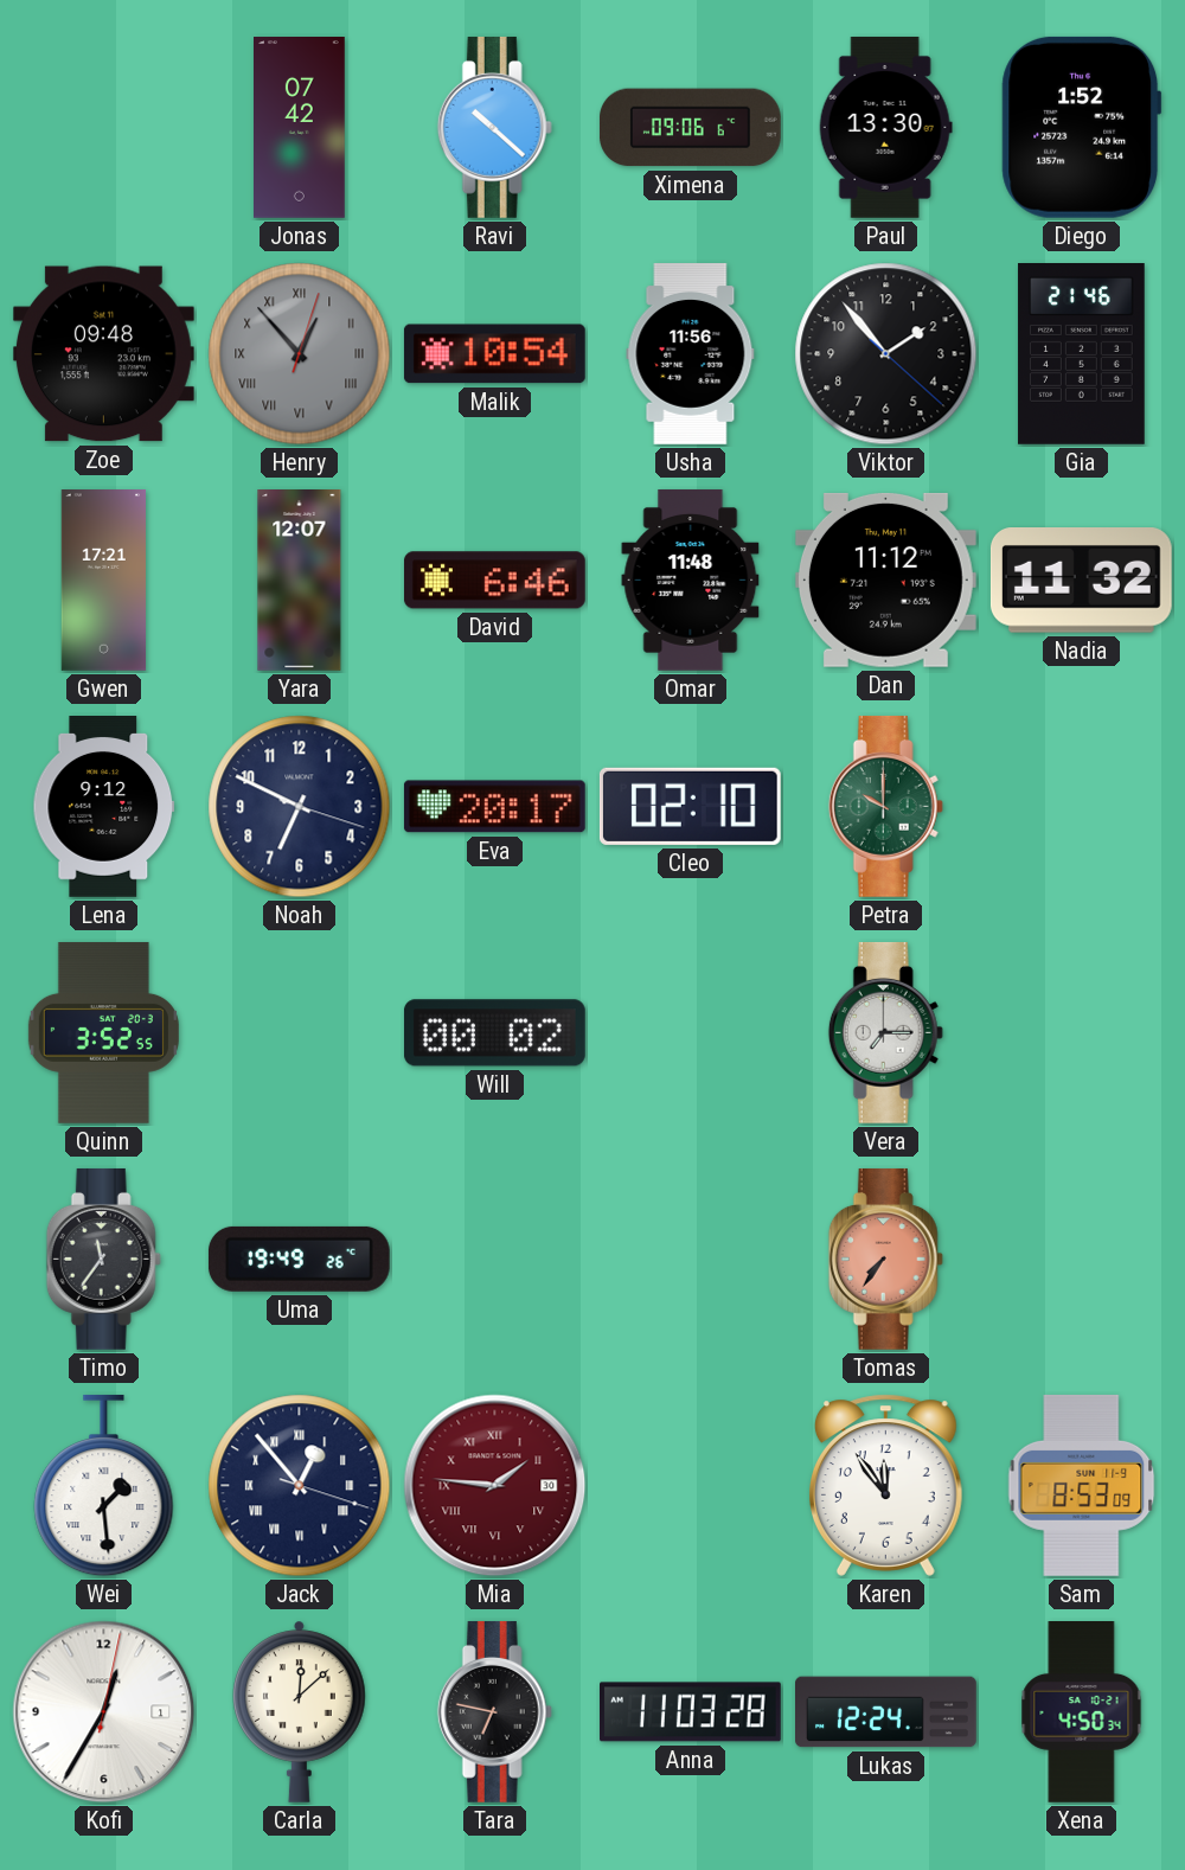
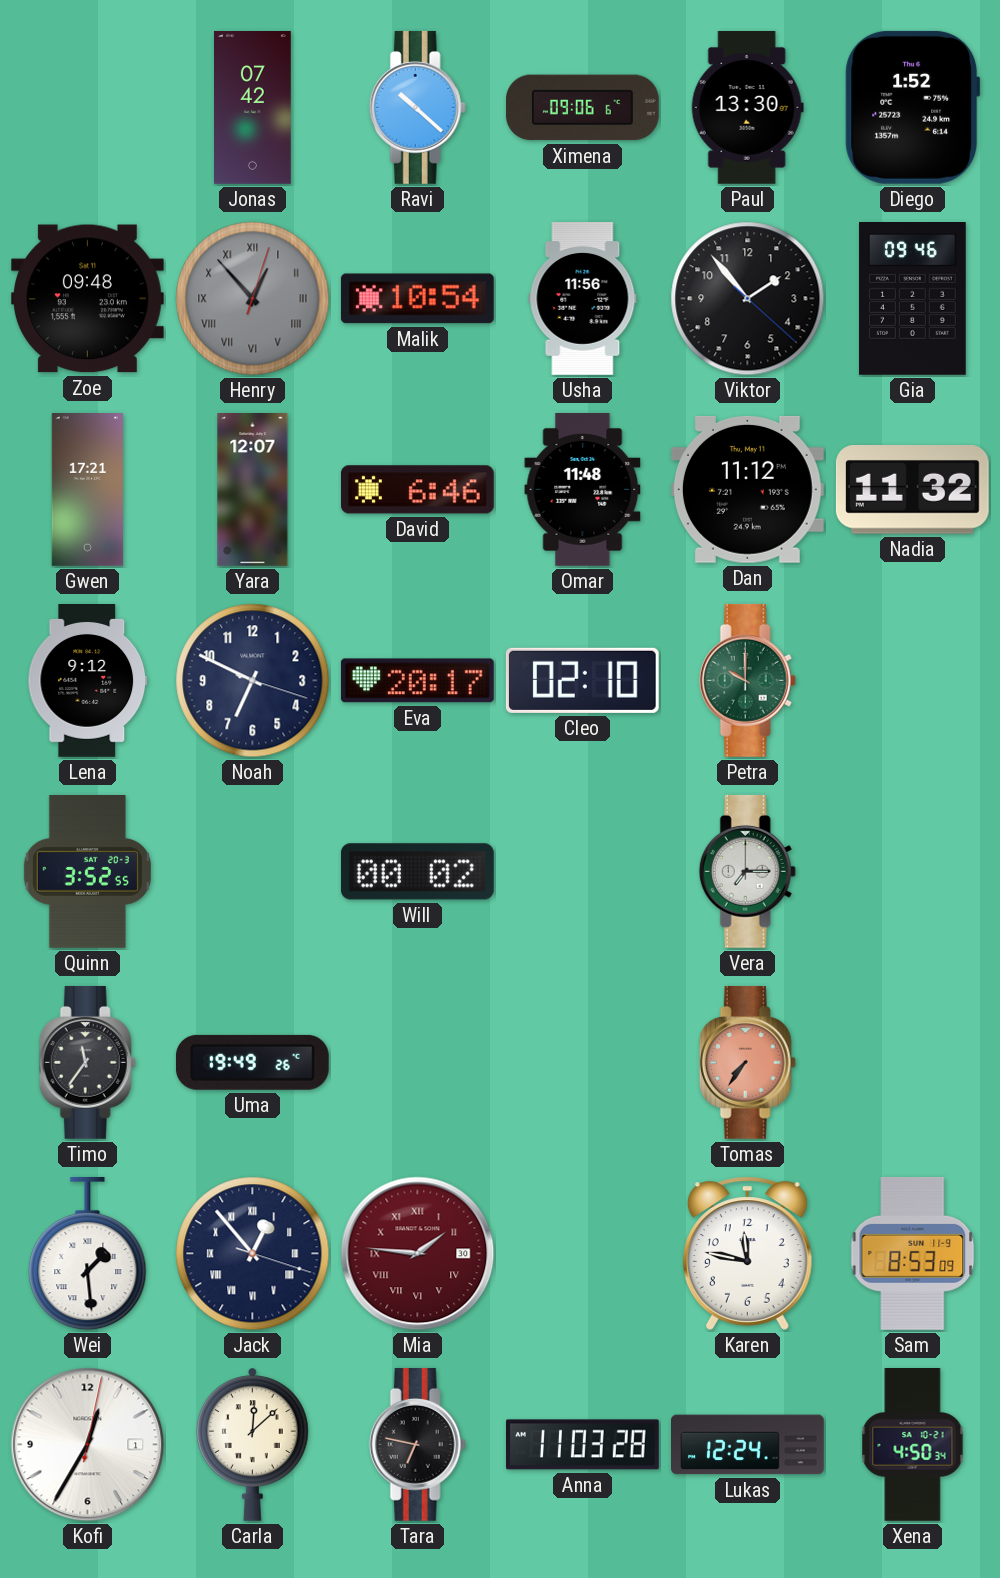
Gia: 21:46 -> 09:46
Karen: 11:54 -> 11:47
